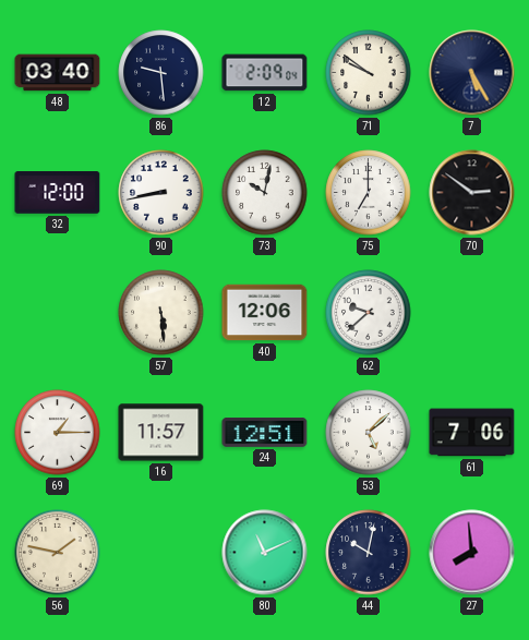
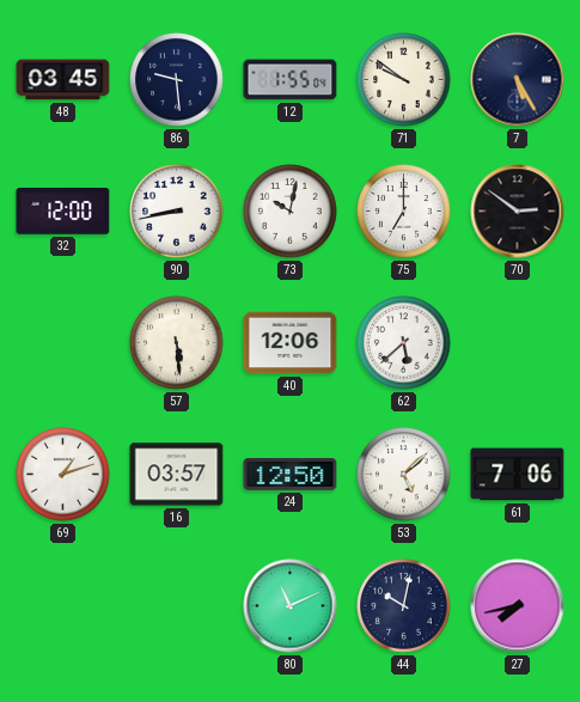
48: 03:40 -> 03:45
12: 2:09 -> 1:55
62: 9:38 -> 5:38
69: 1:15 -> 1:12
16: 11:57 -> 03:57
24: 12:51 -> 12:50
56: 1:47 -> none
27: 7:59 -> 7:43
